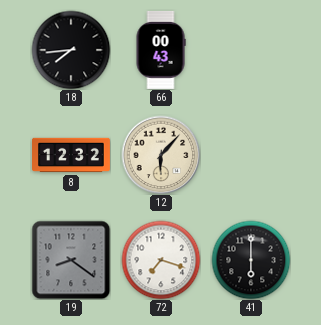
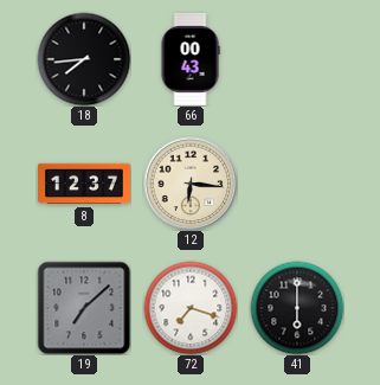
8: 12:32 -> 12:37
12: 6:07 -> 6:16
19: 8:21 -> 7:08
